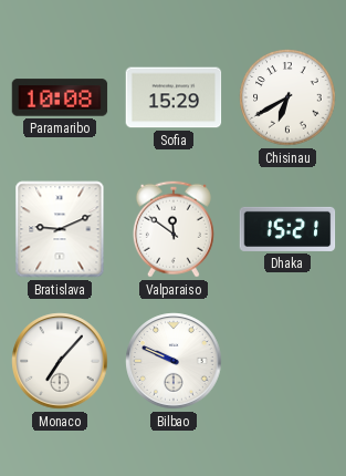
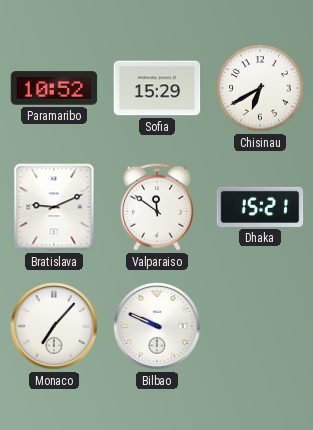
Paramaribo: 10:08 -> 10:52
